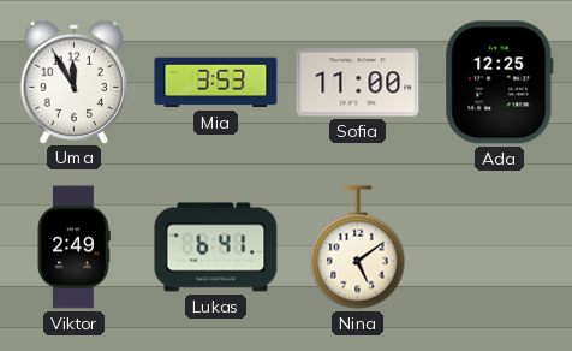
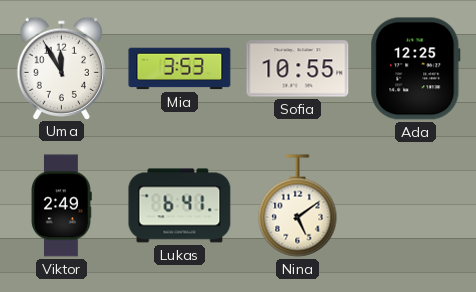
Sofia: 11:00 -> 10:55
